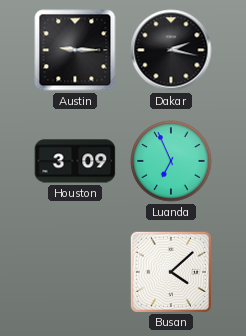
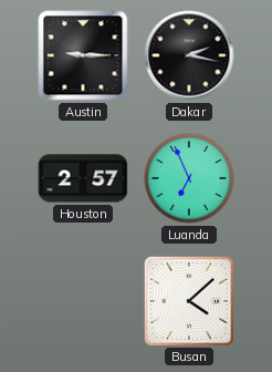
Houston: 3:09 -> 2:57
